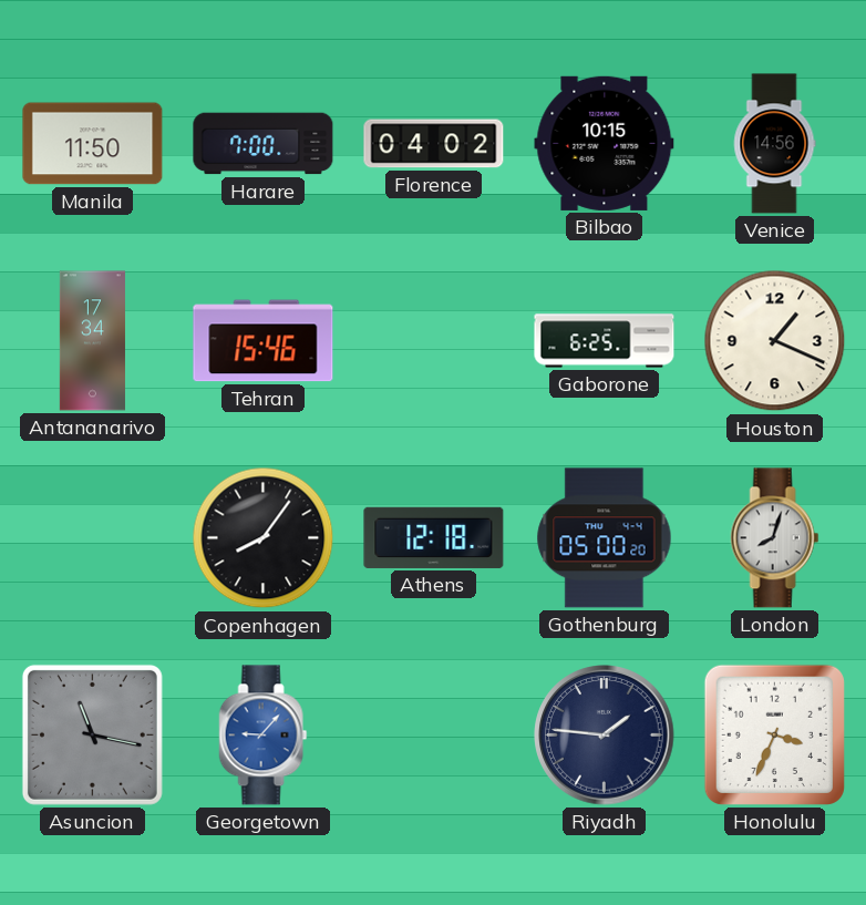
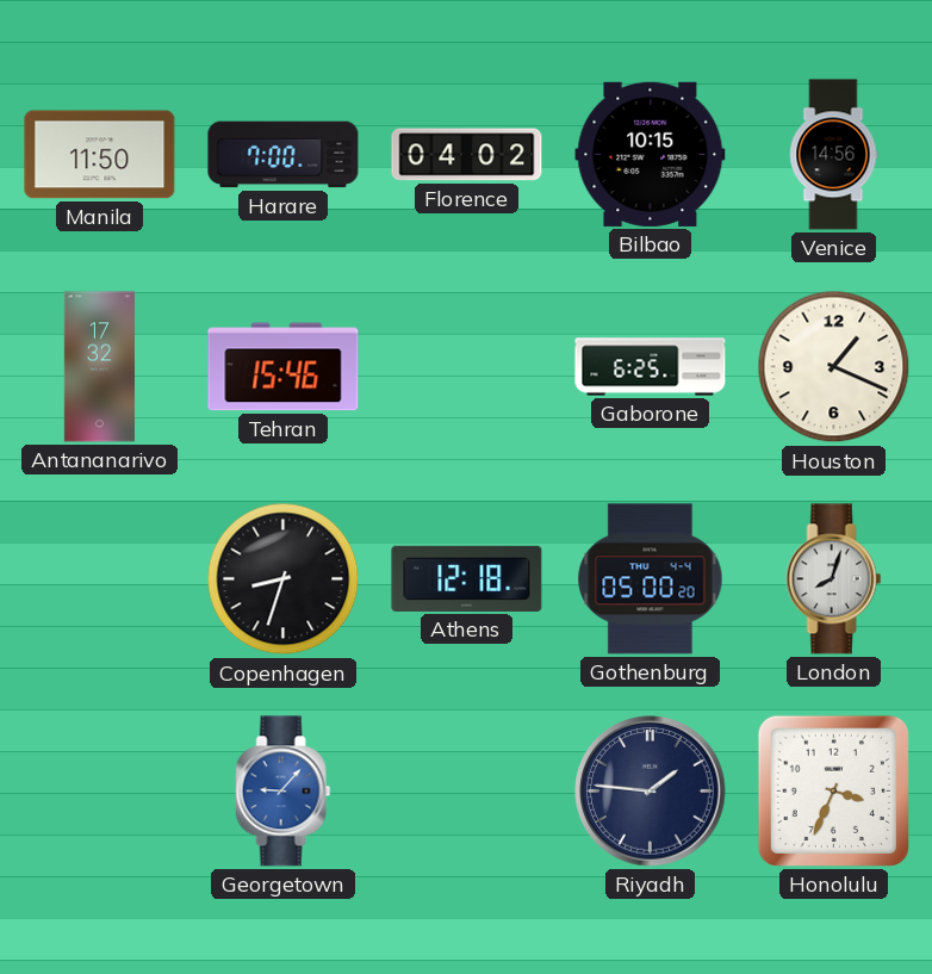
Antananarivo: 17:34 -> 17:32
Copenhagen: 8:06 -> 8:33
Asuncion: 11:17 -> none
